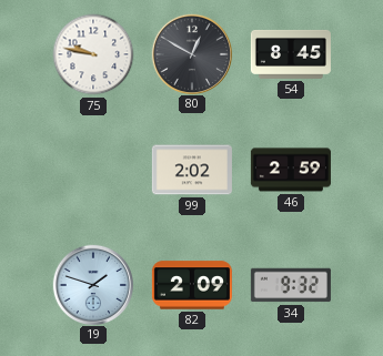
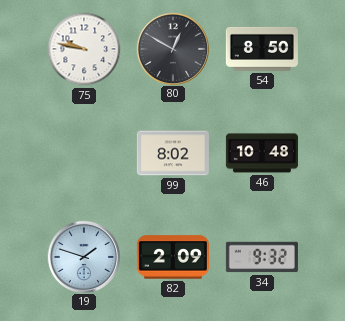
54: 8:45 -> 8:50
99: 2:02 -> 8:02
46: 2:59 -> 10:48
